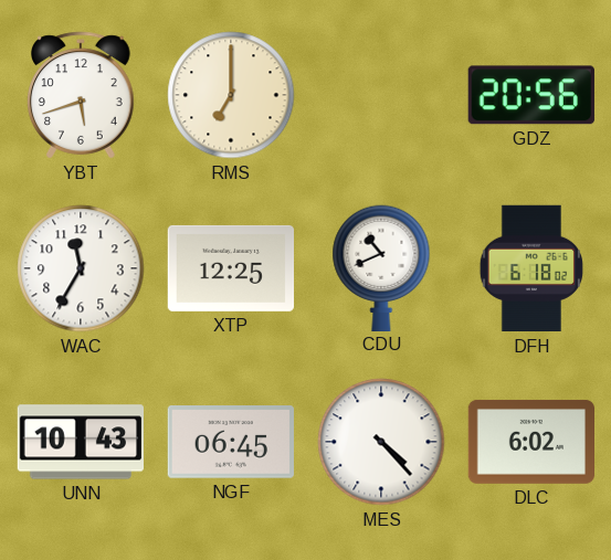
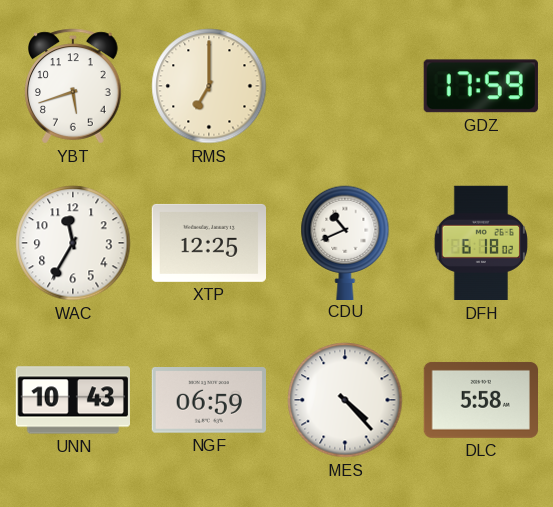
GDZ: 20:56 -> 17:59
NGF: 06:45 -> 06:59
DLC: 6:02 -> 5:58
